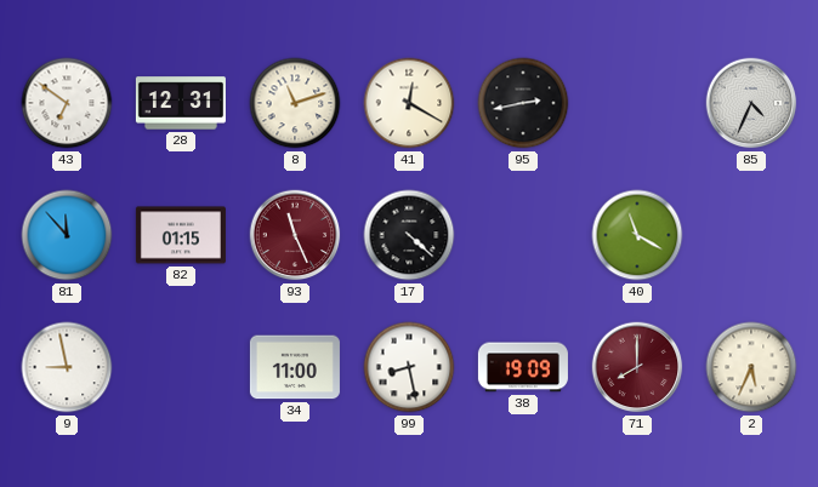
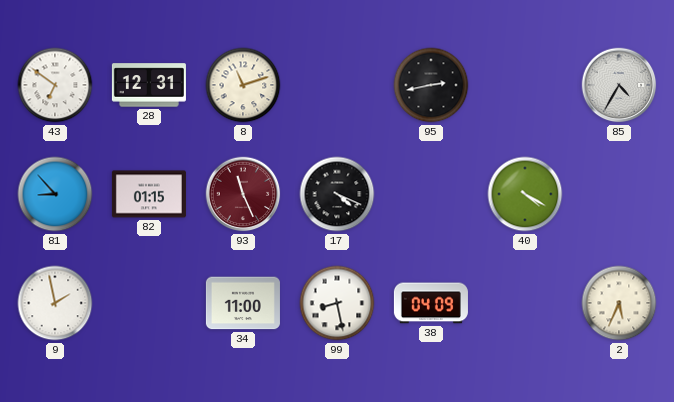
41: 12:20 -> none
85: 4:34 -> 4:35
81: 11:53 -> 8:53
17: 4:22 -> 4:19
40: 11:20 -> 4:20
9: 8:58 -> 1:58
38: 19:09 -> 04:09
71: 8:00 -> none
